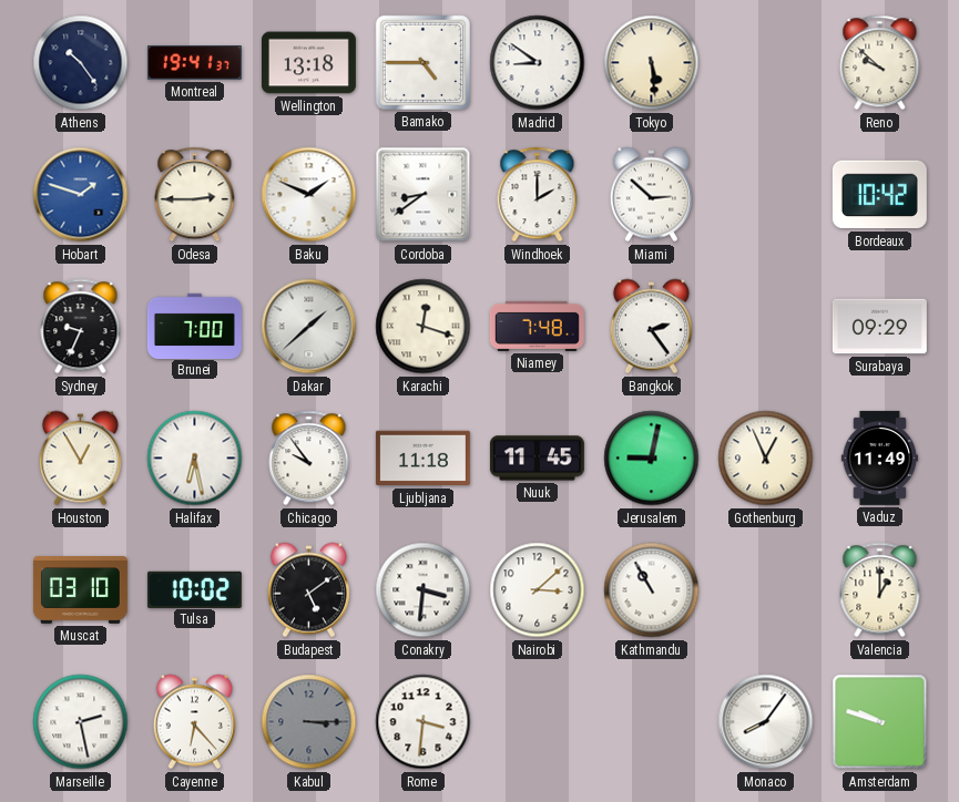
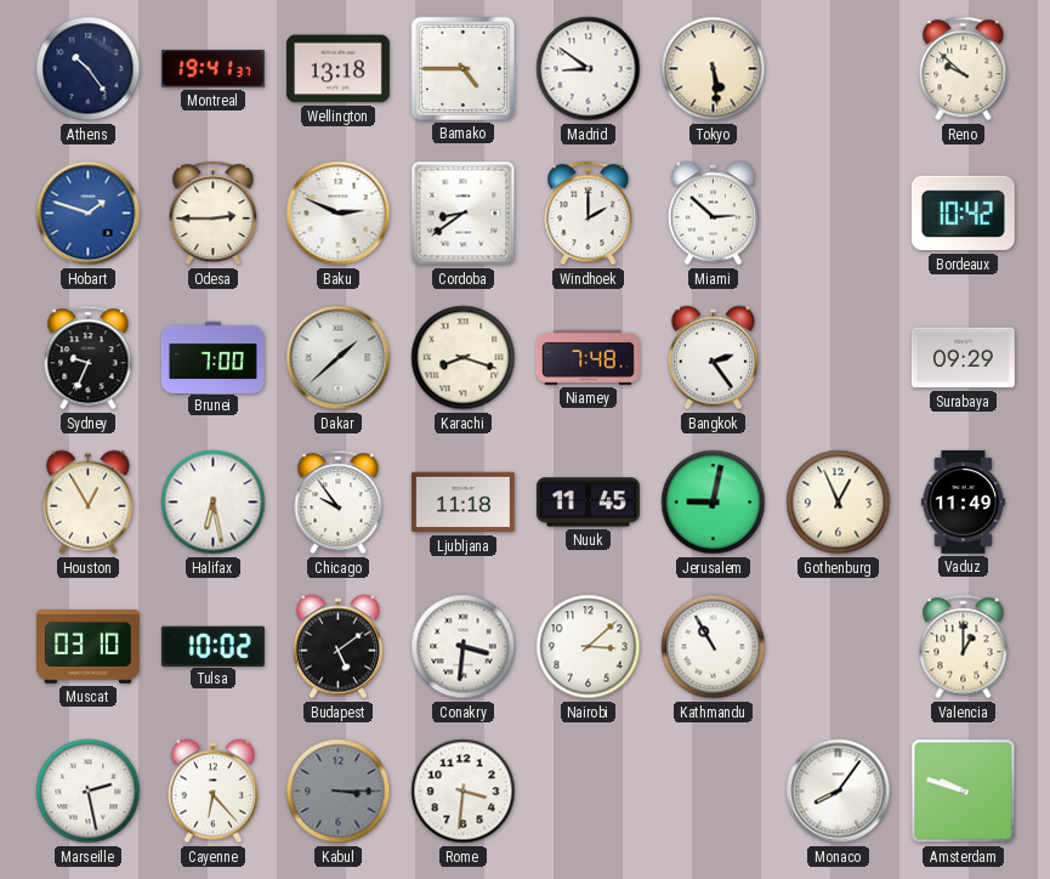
Baku: 1:49 -> 2:49
Karachi: 12:18 -> 8:18
